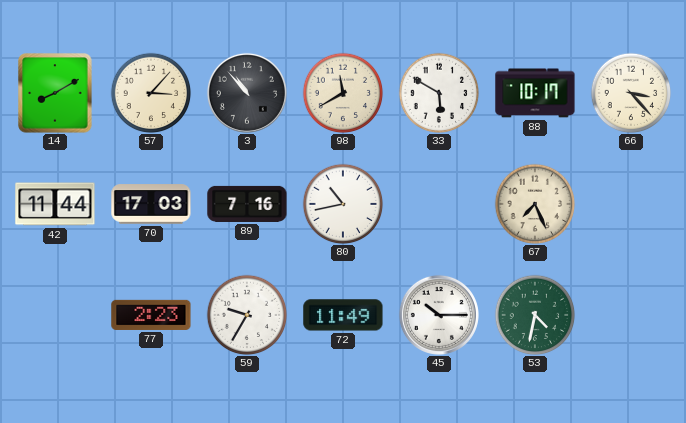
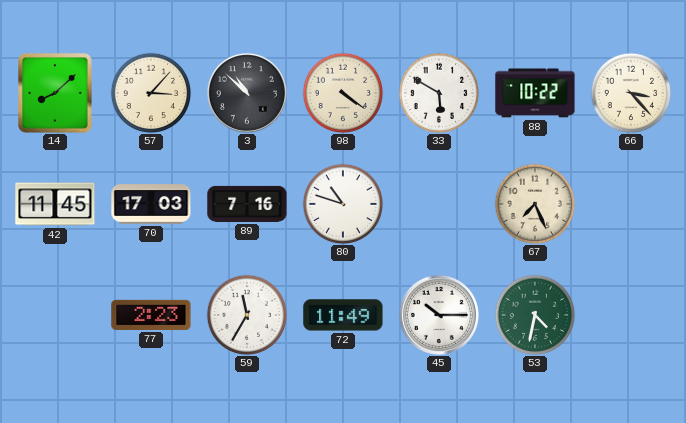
14: 8:10 -> 8:08
3: 10:53 -> 10:52
98: 11:40 -> 4:21
88: 10:17 -> 10:22
42: 11:44 -> 11:45
80: 10:43 -> 10:48
59: 9:35 -> 11:35
